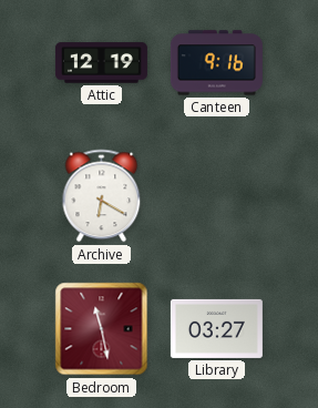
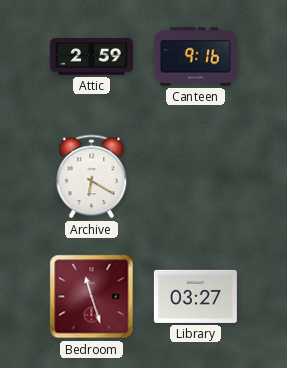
Attic: 12:19 -> 2:59
Bedroom: 11:28 -> 11:27
